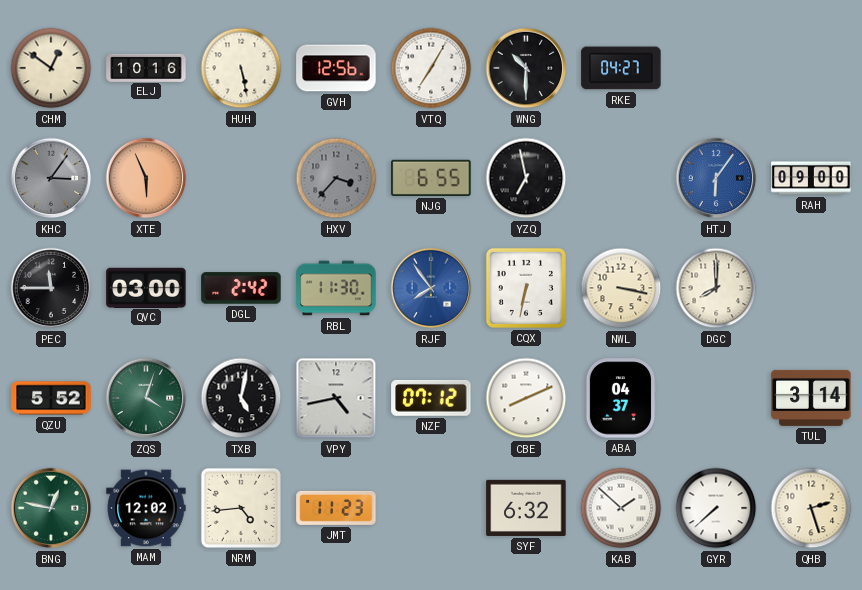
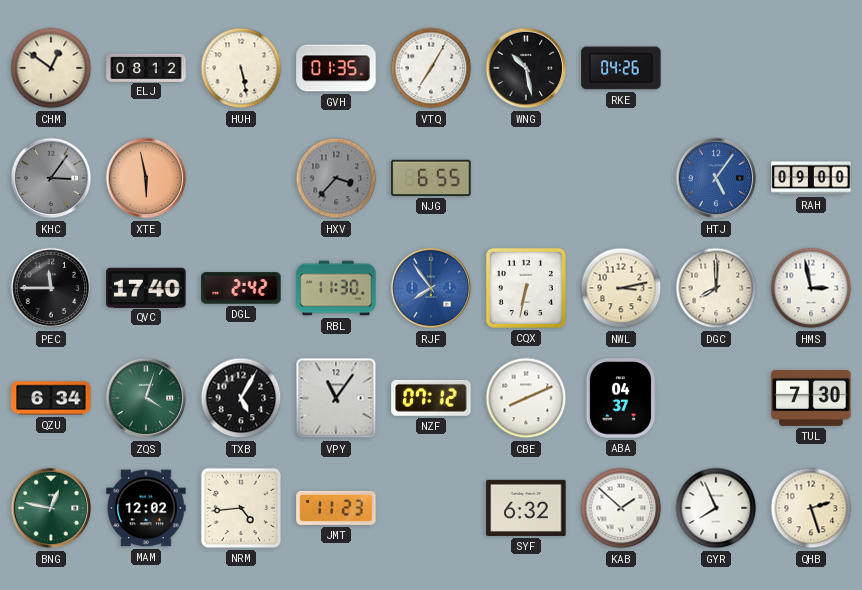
ELJ: 10:16 -> 08:12
GVH: 12:56 -> 01:35
WNG: 10:30 -> 10:28
RKE: 04:27 -> 04:26
XTE: 5:56 -> 5:58
YZQ: 6:58 -> none
HTJ: 6:06 -> 5:06
QVC: 03:00 -> 17:40
NWL: 3:17 -> 3:13
HMS: none -> 2:58
QZU: 5:52 -> 6:34
TXB: 5:02 -> 5:05
VPY: 4:43 -> 11:06
TUL: 3:14 -> 7:30
GYR: 7:38 -> 7:56
